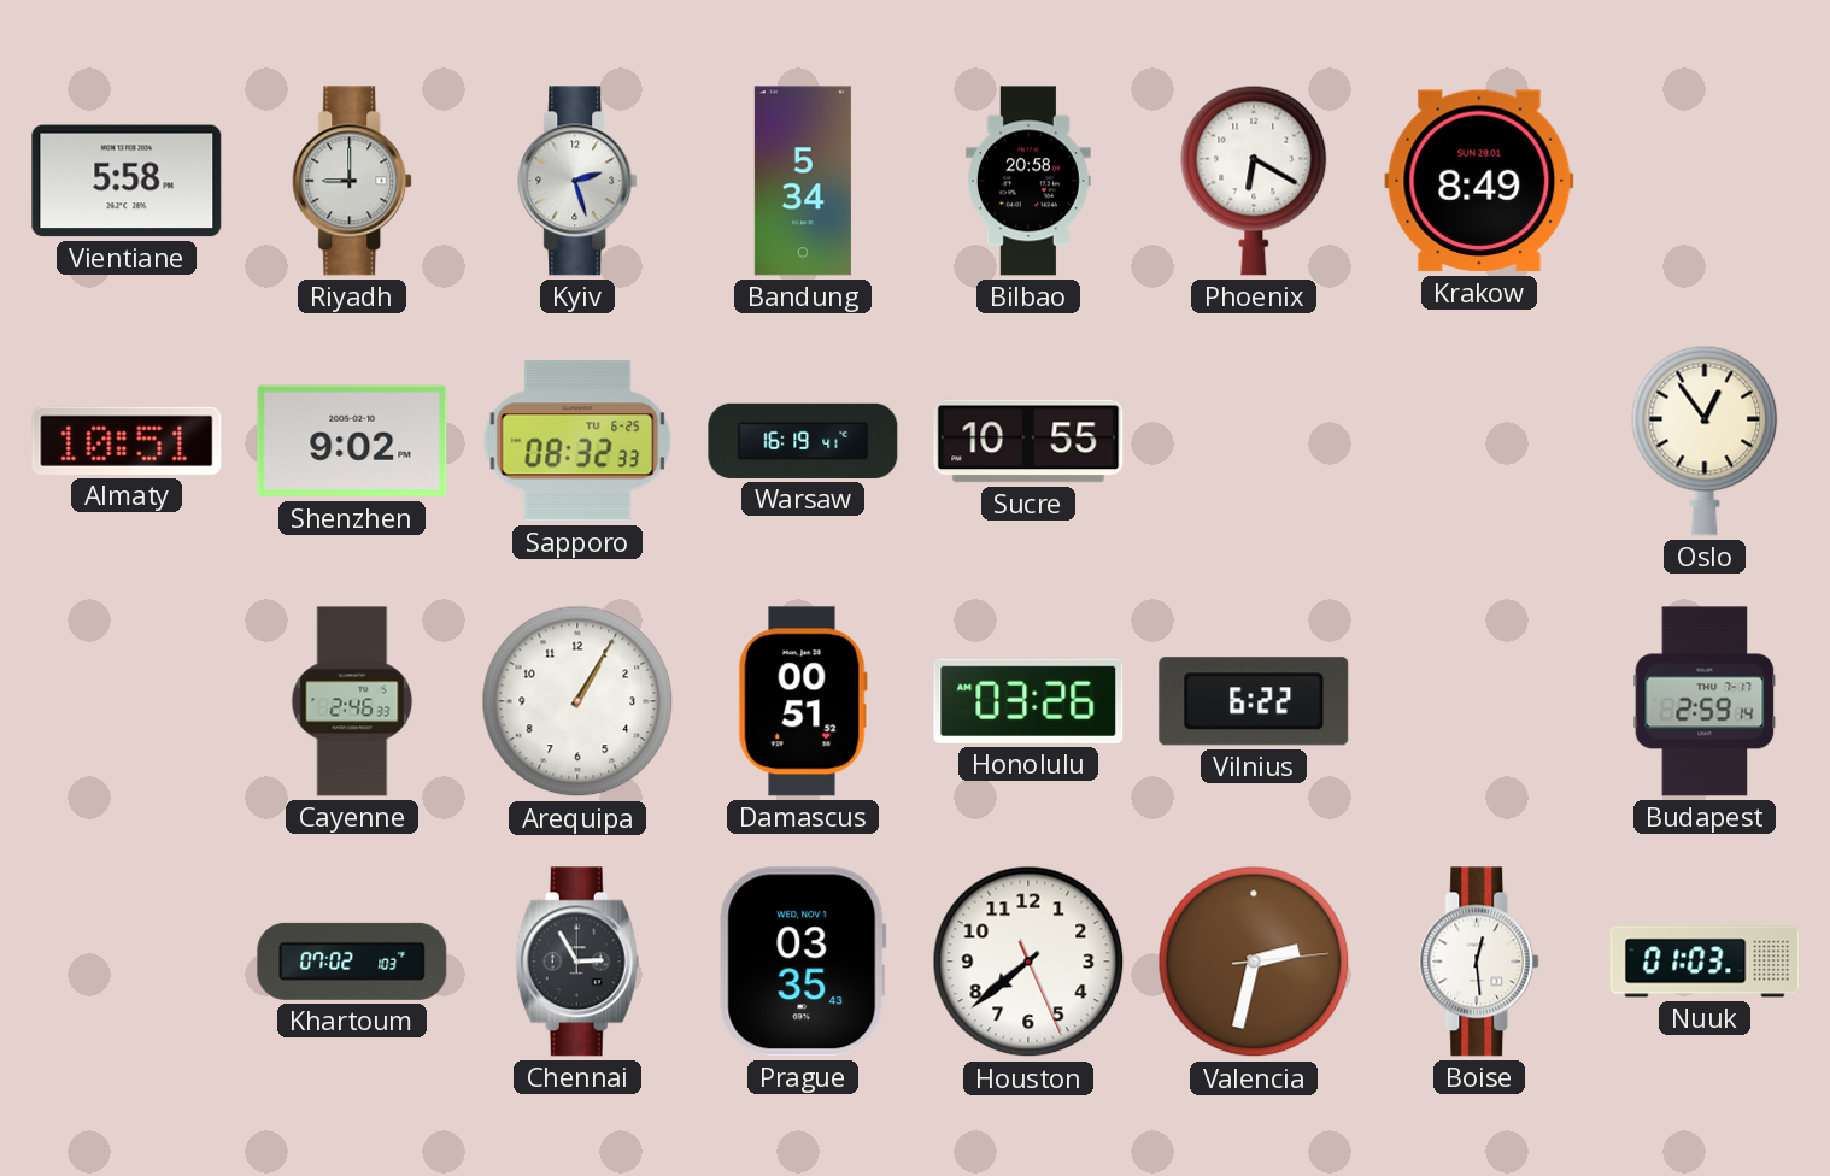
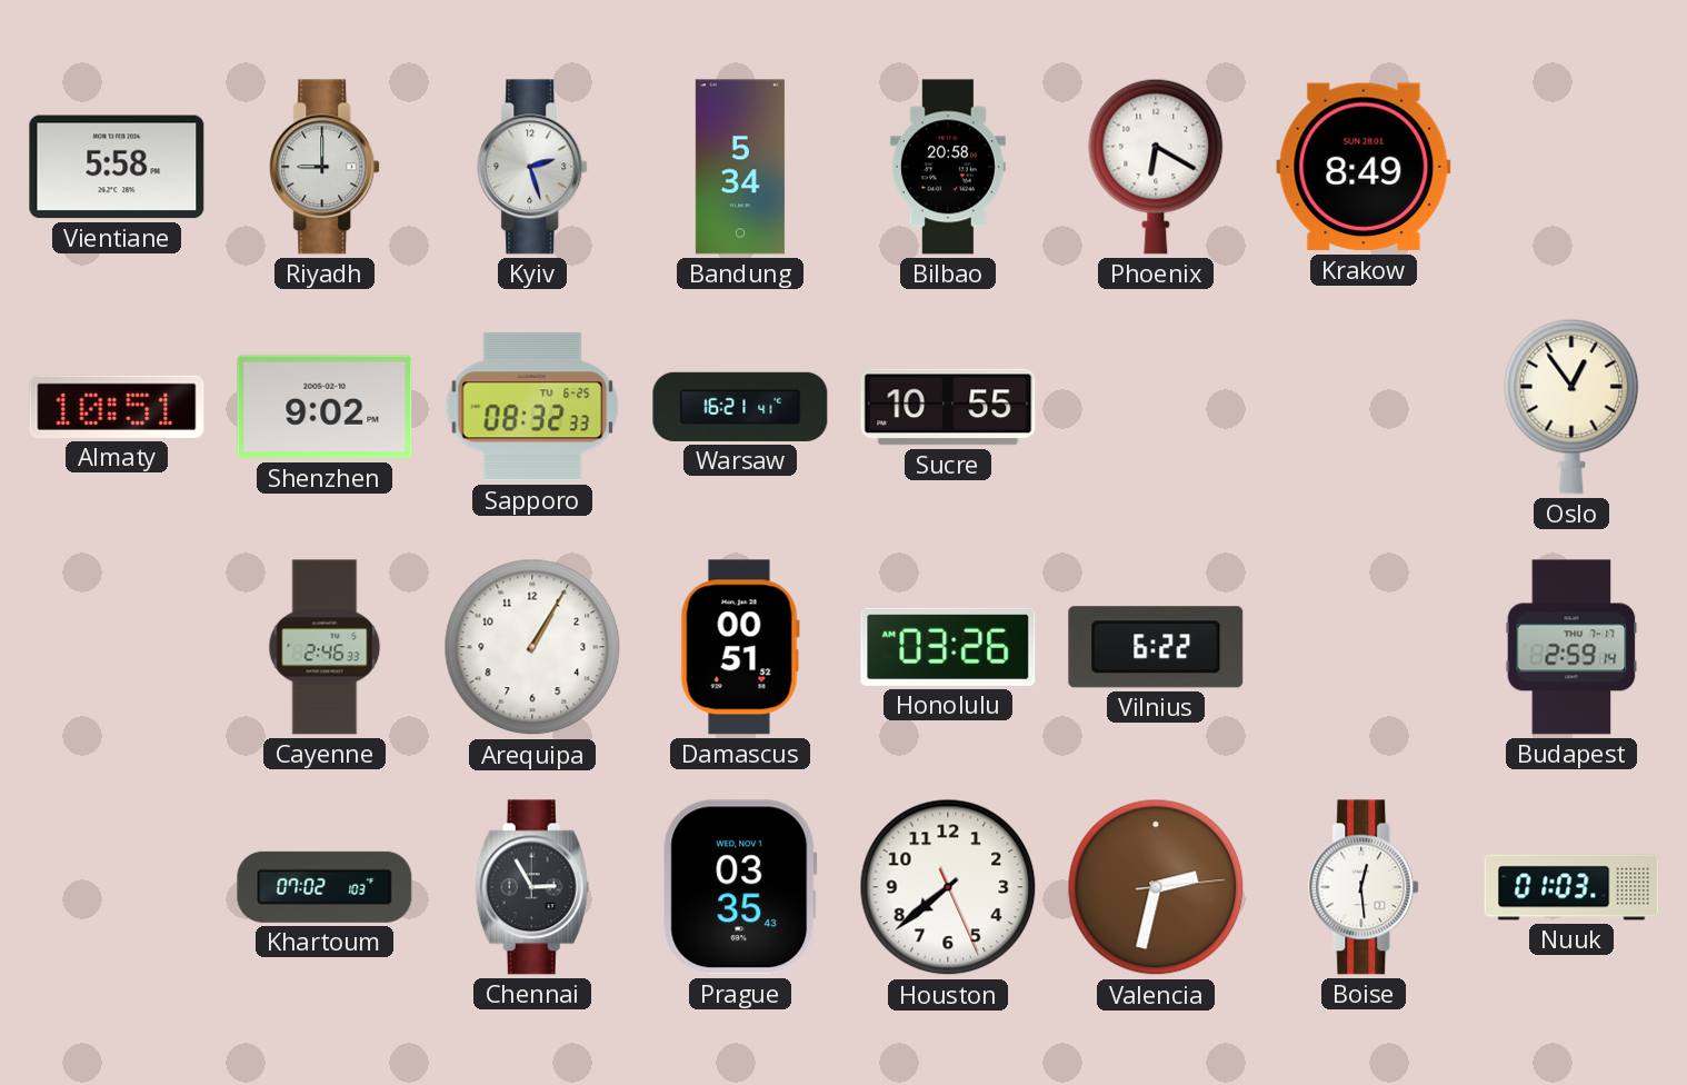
Warsaw: 16:19 -> 16:21
